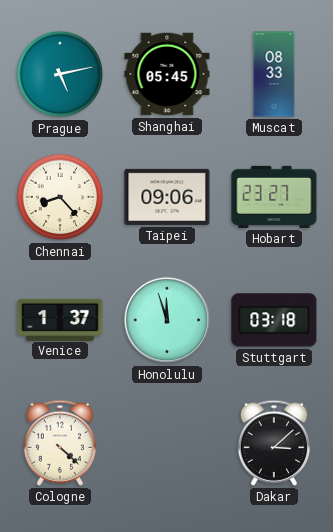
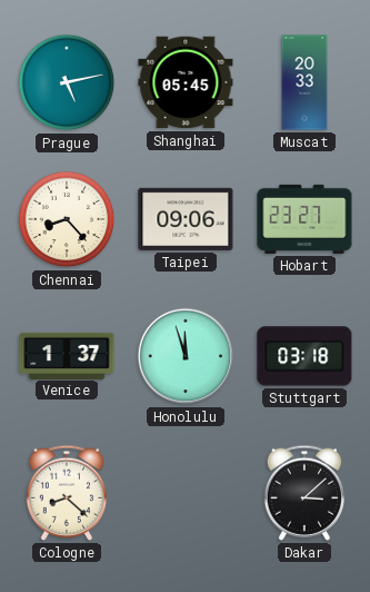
Muscat: 08:33 -> 20:33
Cologne: 4:22 -> 8:22
